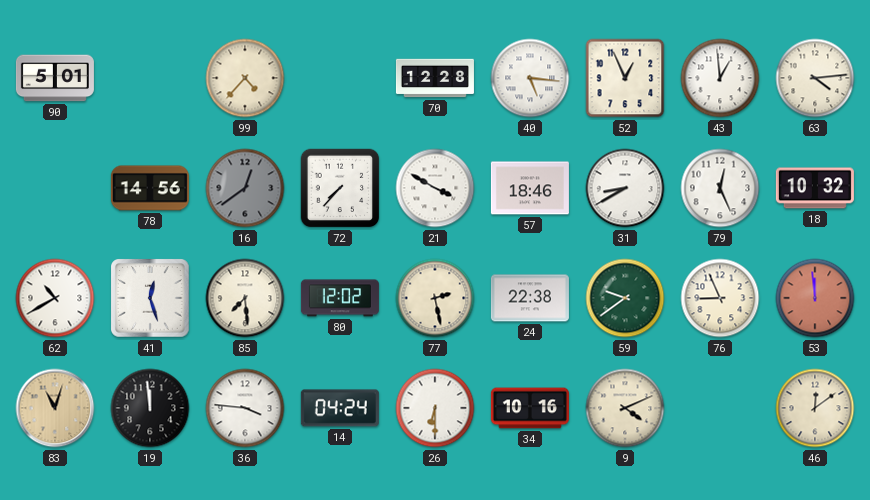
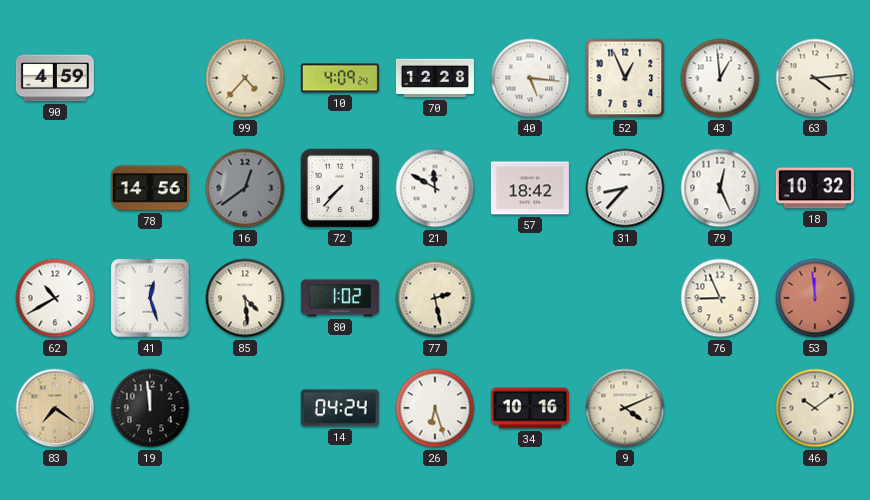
90: 5:01 -> 4:59
10: none -> 4:09
21: 3:50 -> 11:50
57: 18:46 -> 18:42
31: 8:40 -> 8:37
85: 7:29 -> 4:29
80: 12:02 -> 1:02
24: 22:38 -> none
59: 9:39 -> none
83: 11:03 -> 7:21
36: 3:46 -> none
26: 6:30 -> 6:27
46: 12:09 -> 10:09
